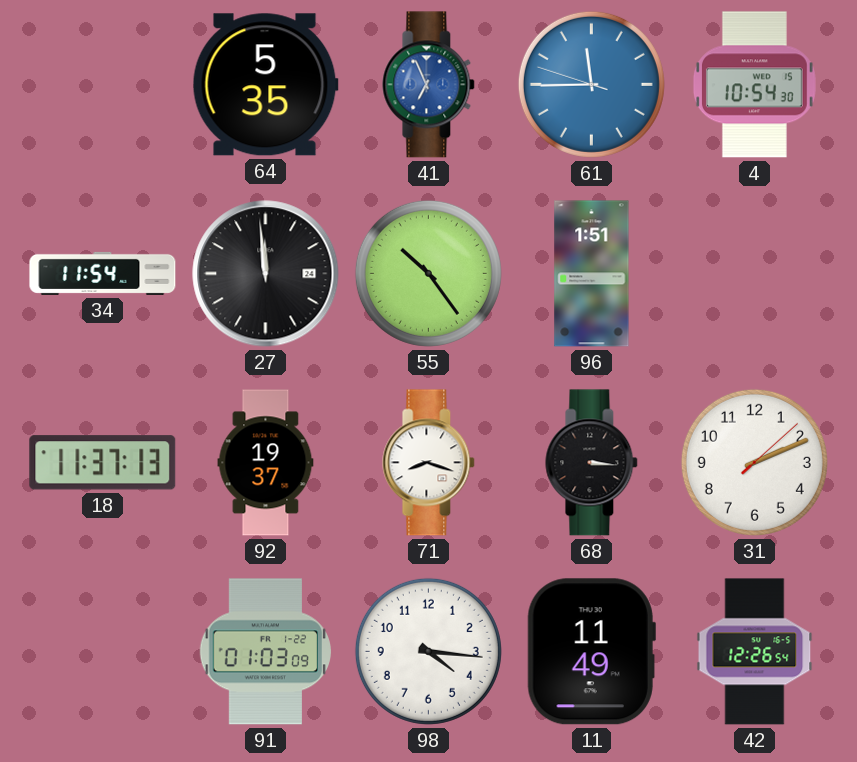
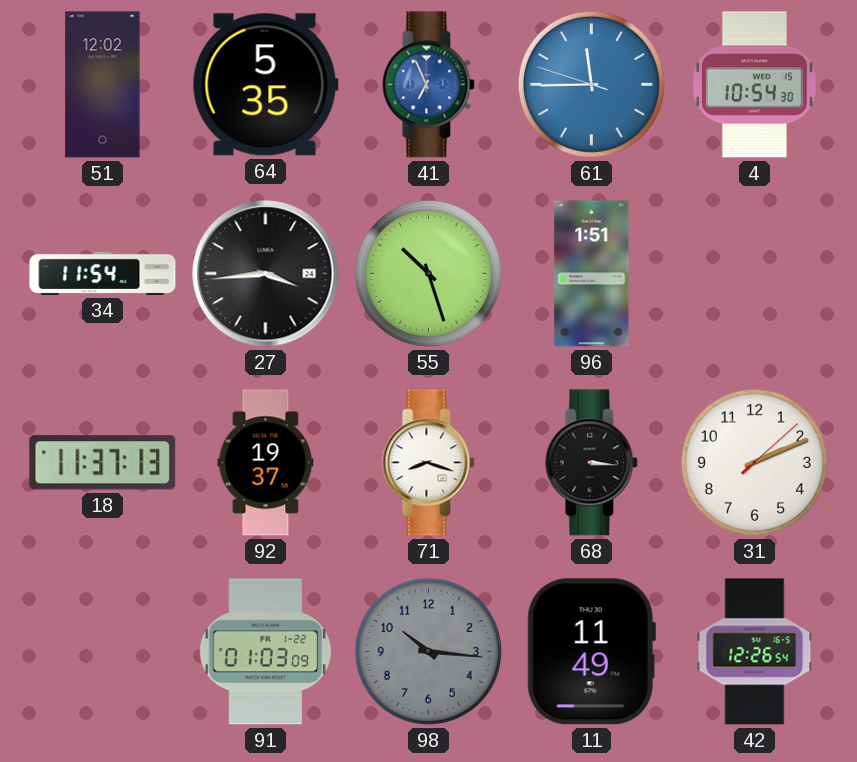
51: none -> 12:02
27: 11:59 -> 3:44
55: 10:24 -> 10:27
98: 4:16 -> 10:16
98 dial: white -> grey
